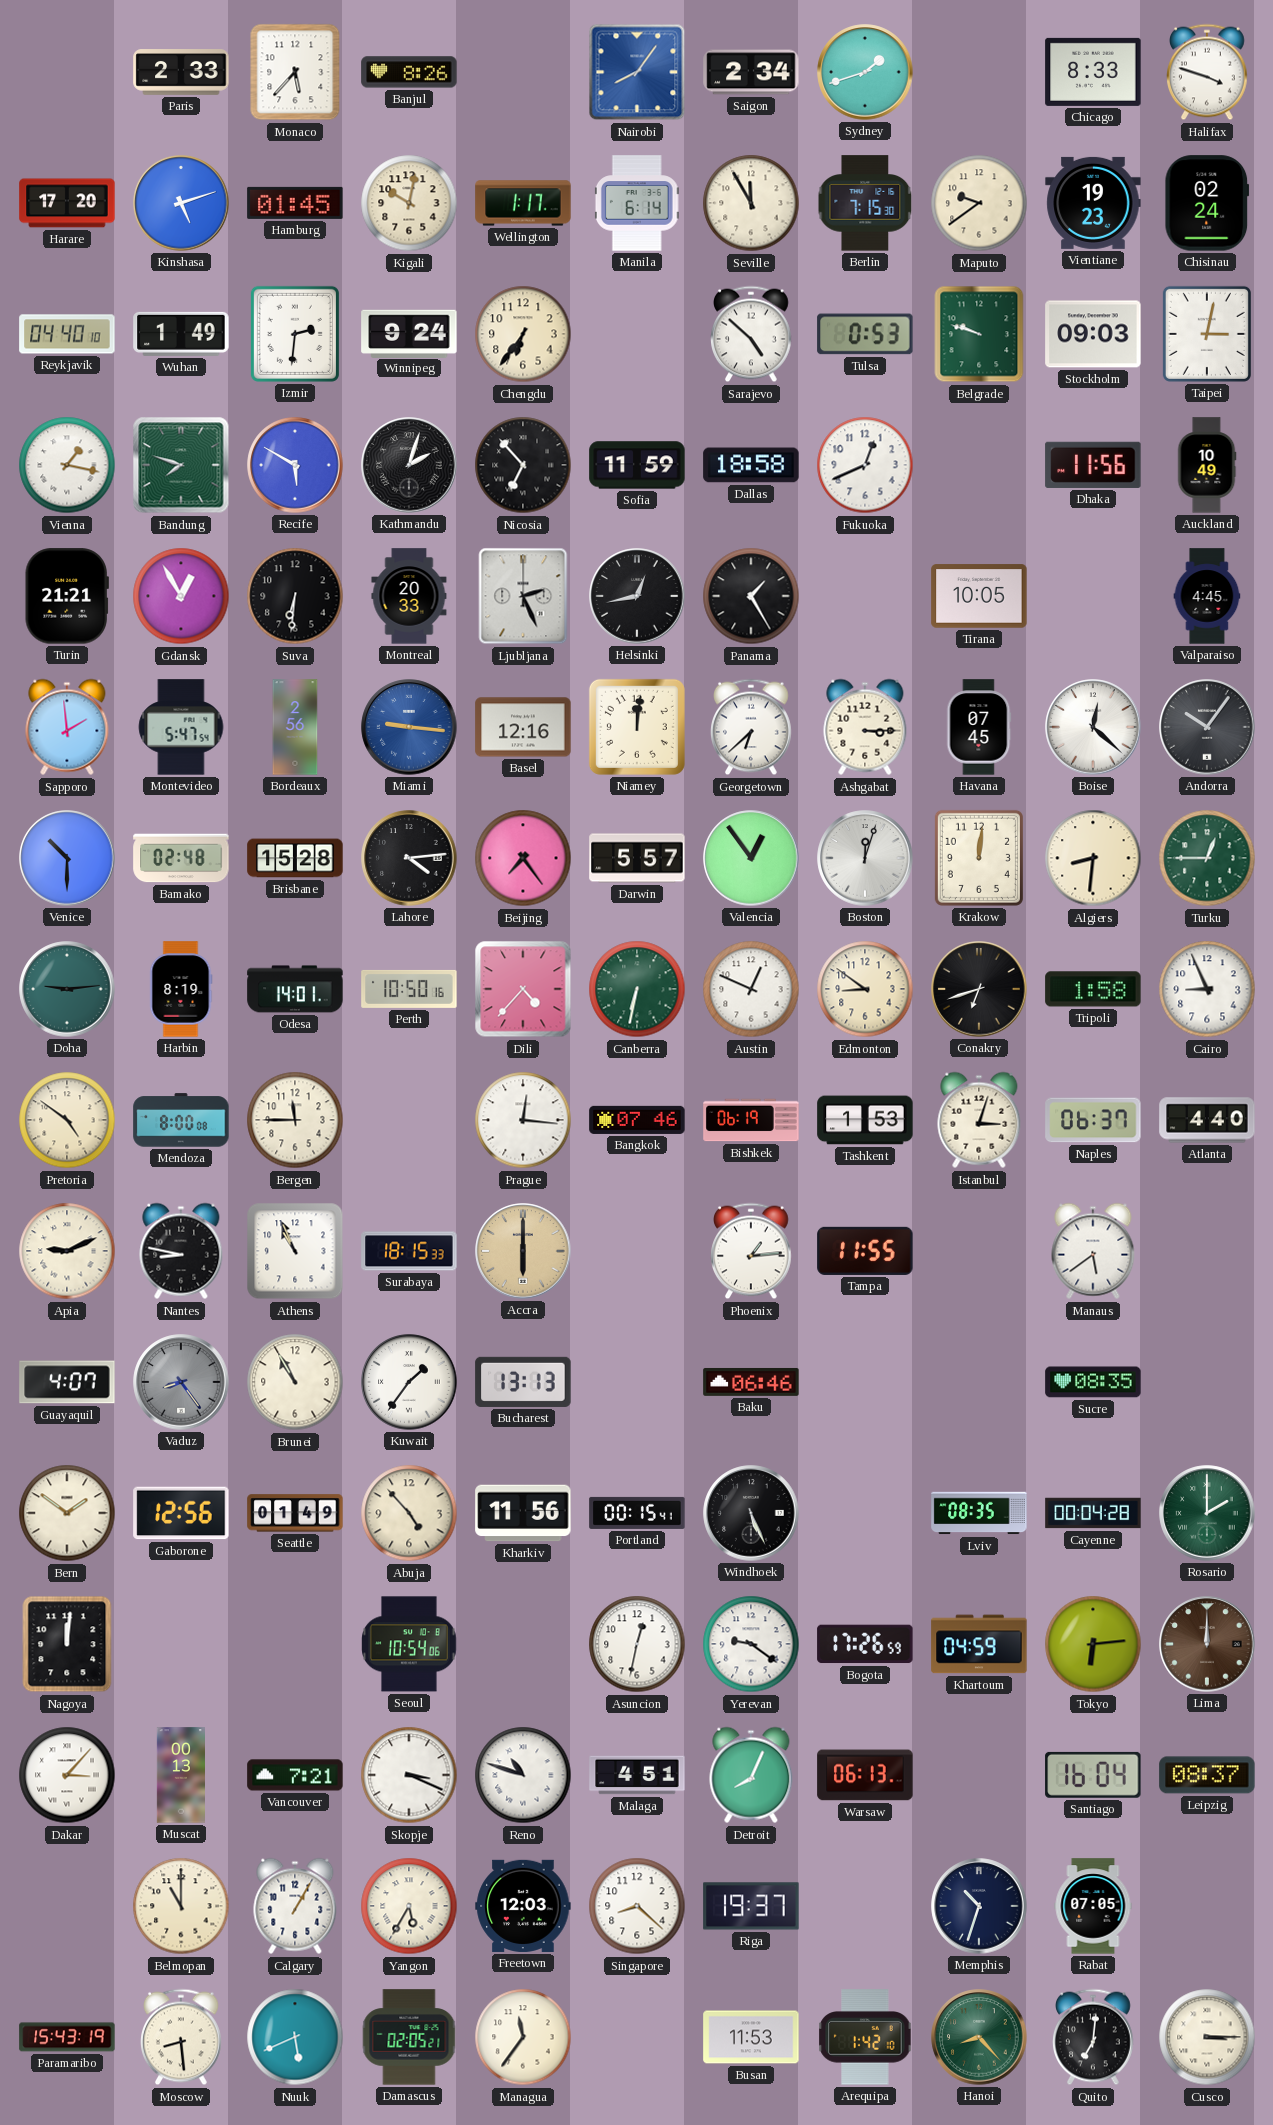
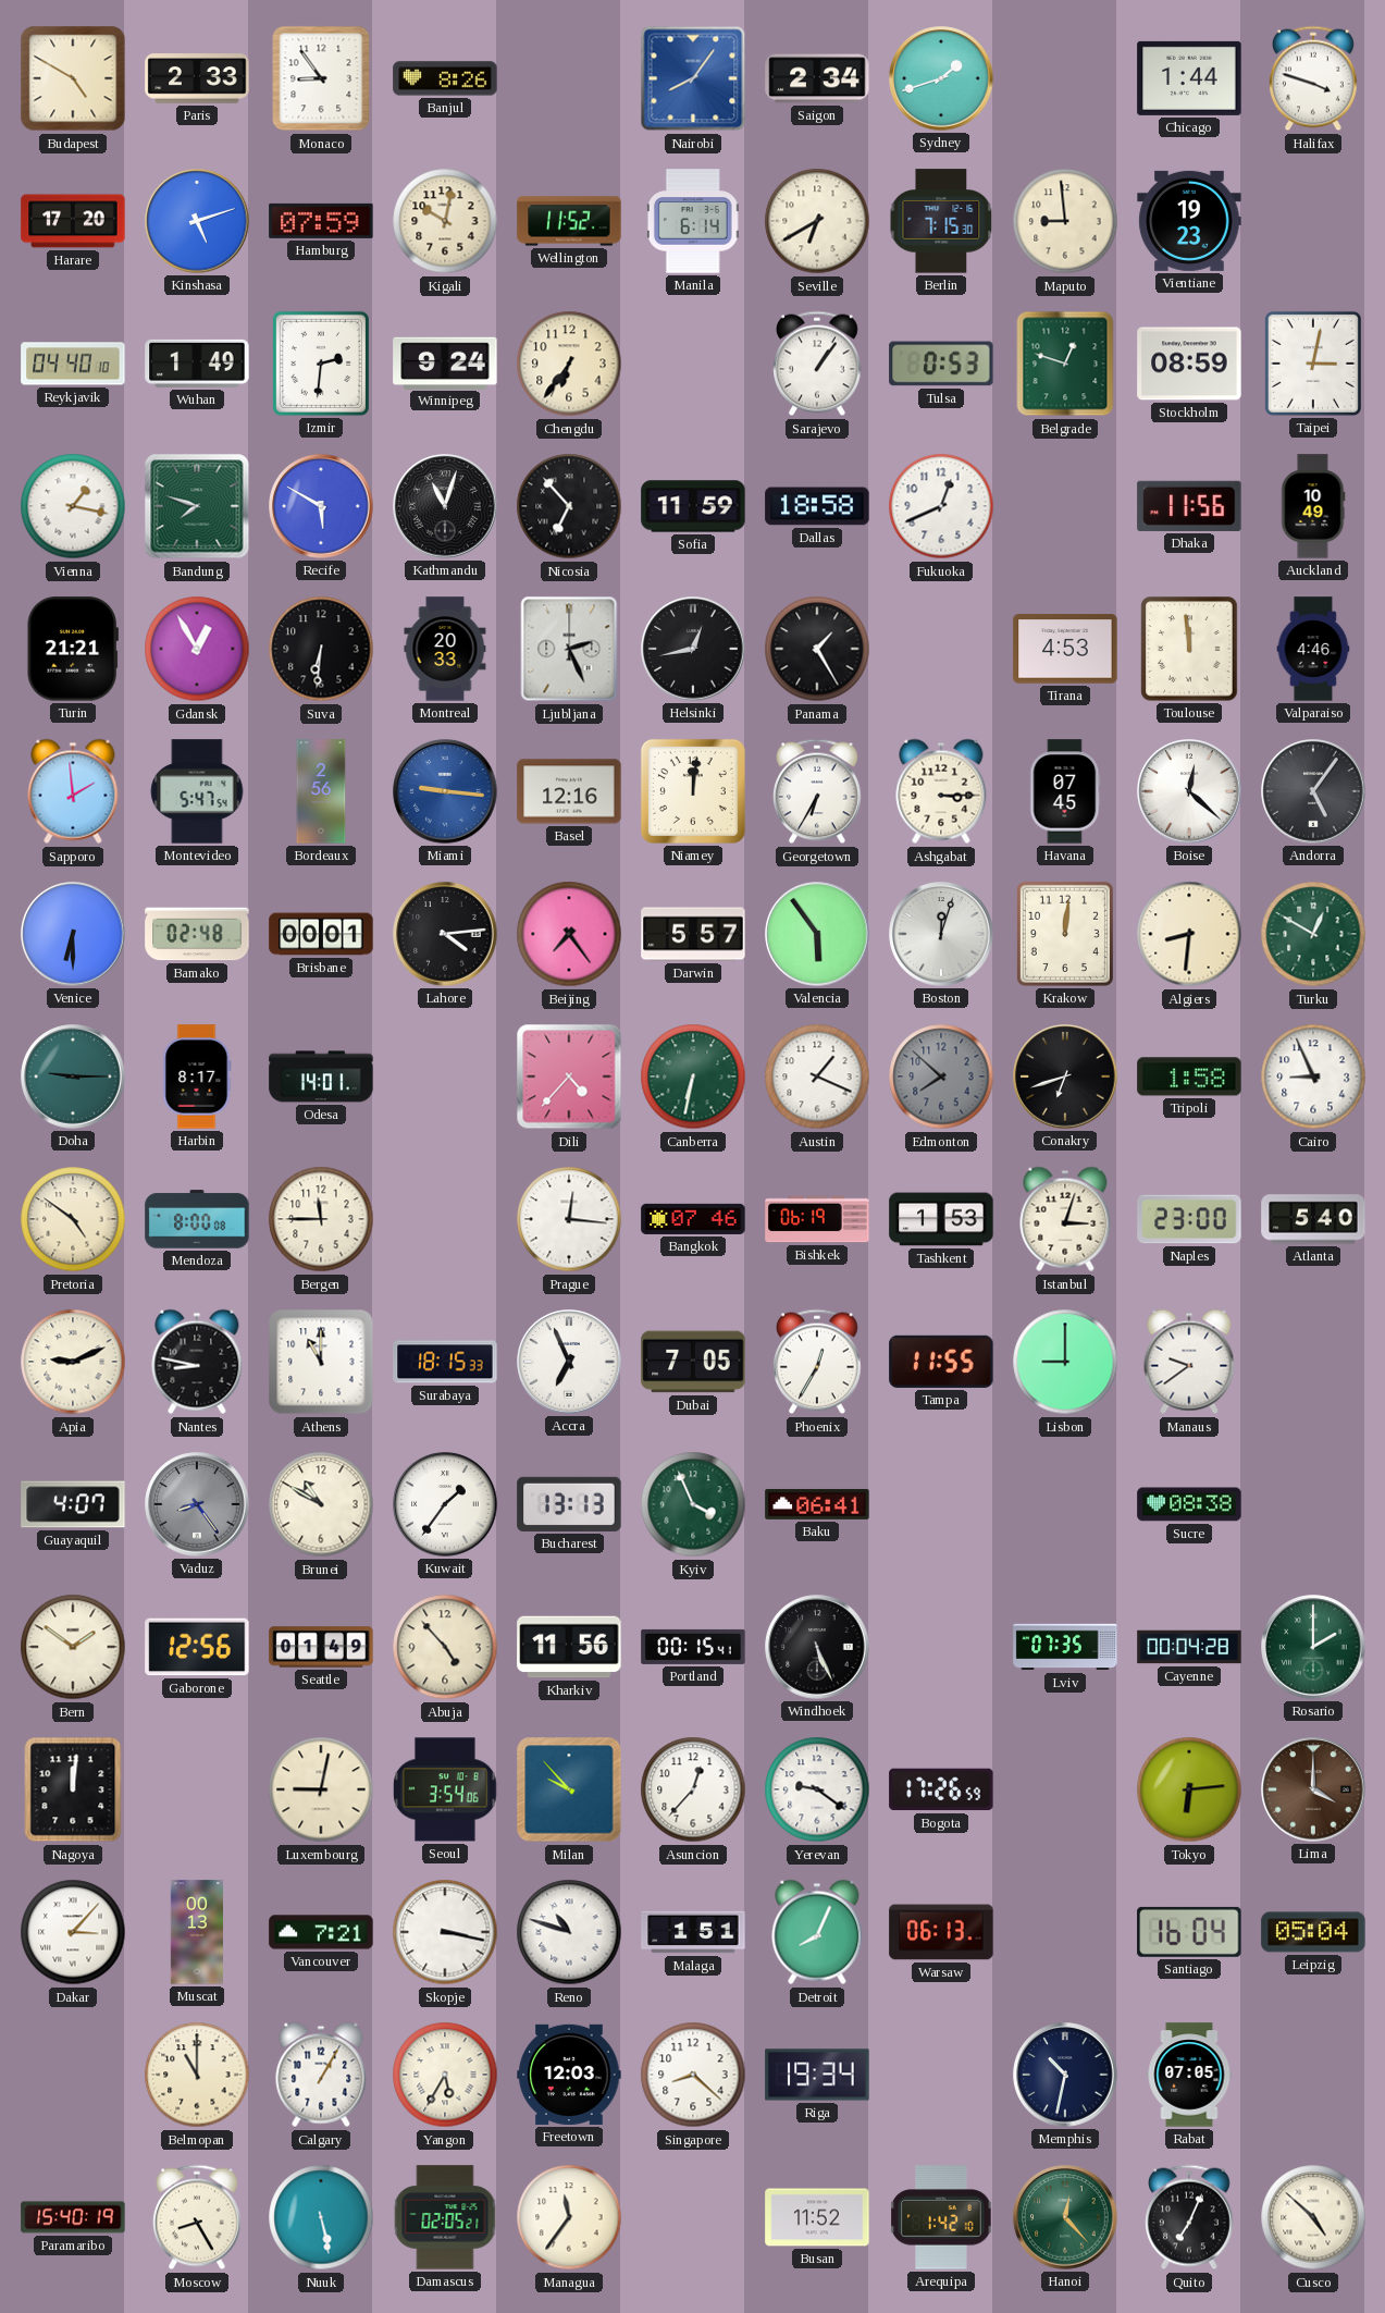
Budapest: none -> 4:50
Monaco: 5:37 -> 8:54
Chicago: 8:33 -> 1:44
Hamburg: 01:45 -> 07:59
Wellington: 1:17 -> 11:52
Seville: 11:55 -> 6:40
Maputo: 9:39 -> 8:59
Chisinau: 02:24 -> none
Sarajevo: 4:52 -> 1:06
Belgrade: 9:48 -> 12:48
Stockholm: 09:03 -> 08:59
Kathmandu: 2:03 -> 11:03
Tirana: 10:05 -> 4:53
Toulouse: none -> 11:59
Valparaiso: 4:45 -> 4:46
Georgetown: 6:38 -> 6:35
Andorra: 10:06 -> 5:06
Venice: 10:30 -> 6:30
Brisbane: 15:28 -> 00:01
Valencia: 12:54 -> 5:54
Turku: 12:45 -> 12:50
Doha: 9:14 -> 9:15
Harbin: 8:19 -> 8:17
Perth: 10:50 -> none
Austin: 12:49 -> 1:19
Edmonton: 8:51 -> 7:52
Edmonton dial: cream -> grey
Naples: 06:37 -> 23:00
Atlanta: 4:40 -> 5:40
Athens: 10:56 -> 11:00
Accra: 6:00 -> 6:56
Accra dial: champagne -> white
Dubai: none -> 7:05
Phoenix: 1:14 -> 12:35
Lisbon: none -> 9:00
Manaus: 5:39 -> 9:39
Brunei: 10:55 -> 10:50
Kyiv: none -> 3:56
Baku: 06:46 -> 06:41
Sucre: 08:35 -> 08:38
Lviv: 08:35 -> 07:35
Luxembourg: none -> 9:02
Seoul: 10:54 -> 3:54
Milan: none -> 9:53
Asuncion: 12:32 -> 12:37
Khartoum: 04:59 -> none
Lima: 12:00 -> 4:00
Skopje: 3:19 -> 3:17
Malaga: 4:51 -> 1:51
Leipzig: 08:37 -> 05:04
Riga: 19:37 -> 19:34
Memphis: 10:33 -> 10:32
Paramaribo: 15:43 -> 15:40
Moscow: 8:29 -> 8:25
Nuuk: 5:41 -> 5:28
Busan: 11:53 -> 11:52
Hanoi: 8:23 -> 12:23
Quito: 7:01 -> 7:04
Cusco: 3:15 -> 4:52
